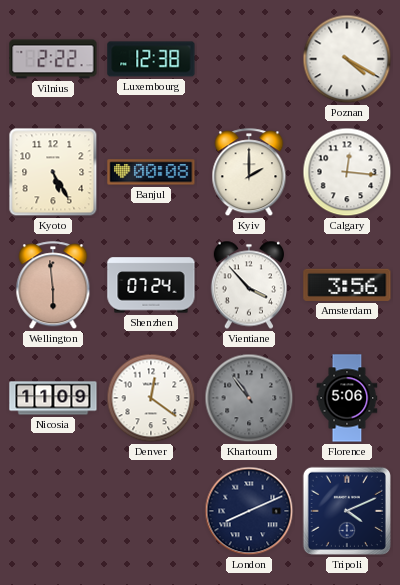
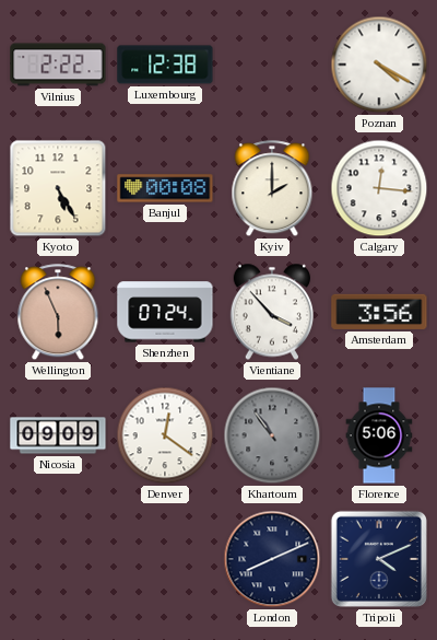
Wellington: 5:59 -> 5:56
Nicosia: 11:09 -> 09:09
